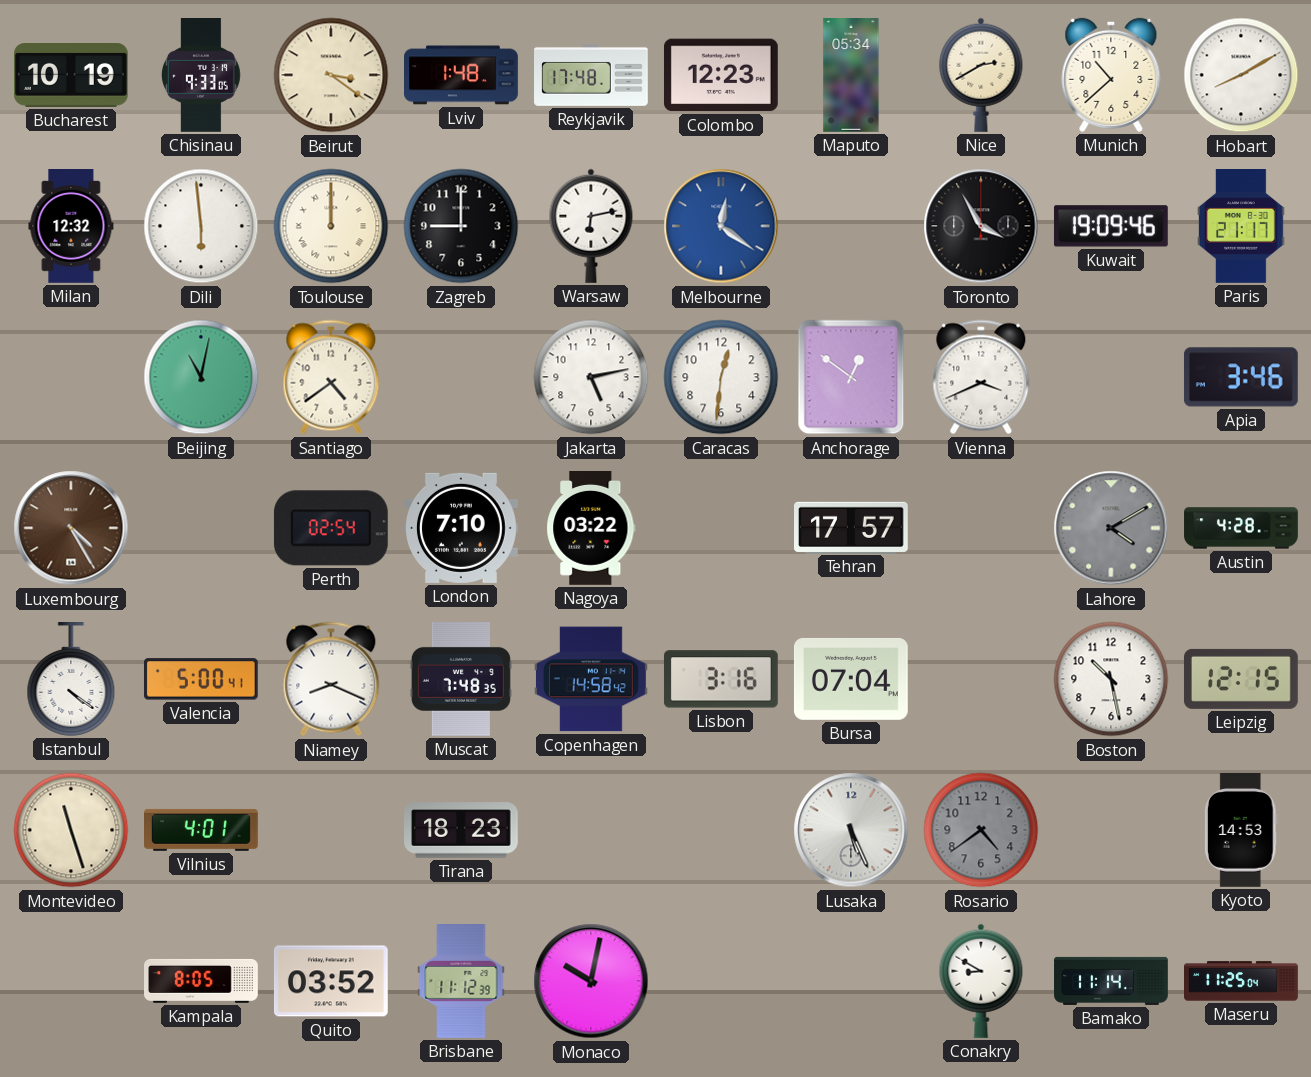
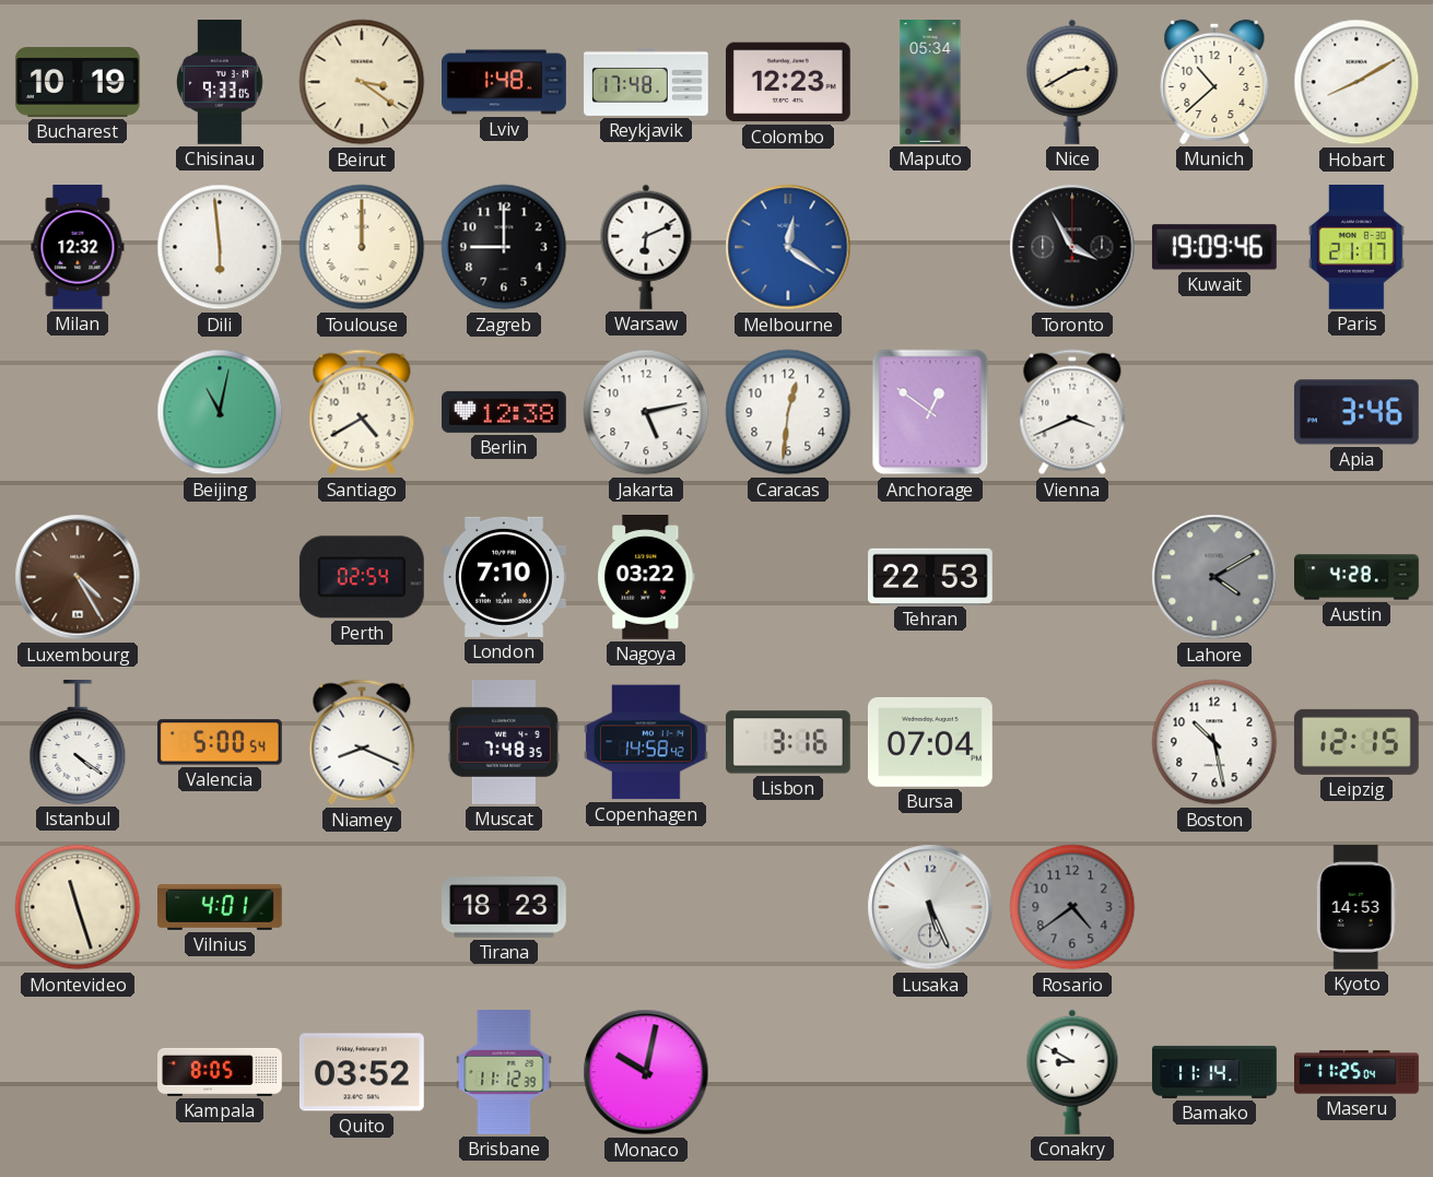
Warsaw: 6:13 -> 6:11
Santiago: 4:39 -> 4:40
Berlin: none -> 12:38
Tehran: 17:57 -> 22:53
Valencia: 5:00:41 -> 5:00:54
